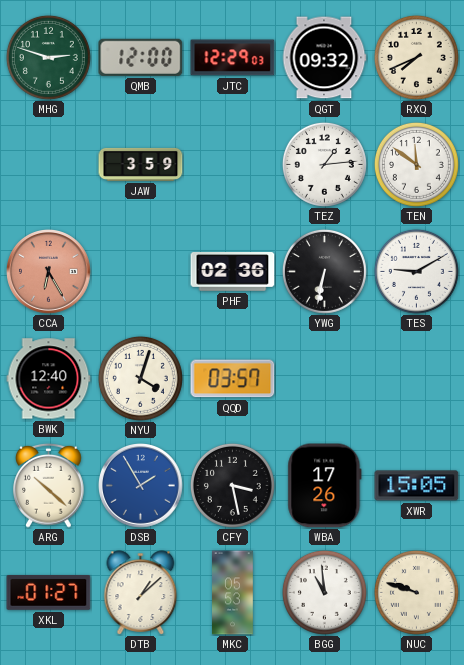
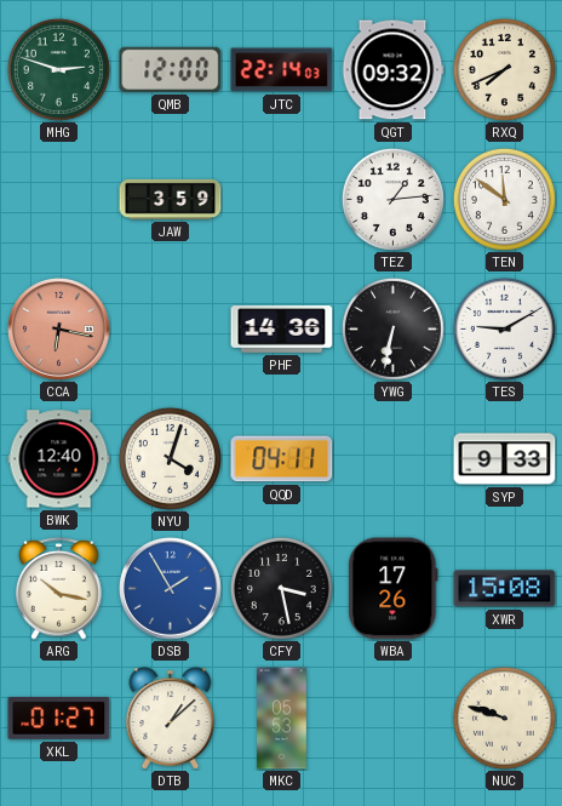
JTC: 12:29 -> 22:14
CCA: 6:25 -> 6:17
PHF: 02:36 -> 14:36
QQD: 03:57 -> 04:11
SYP: none -> 9:33
ARG: 10:22 -> 10:17
XWR: 15:05 -> 15:08
BGG: 10:59 -> none
